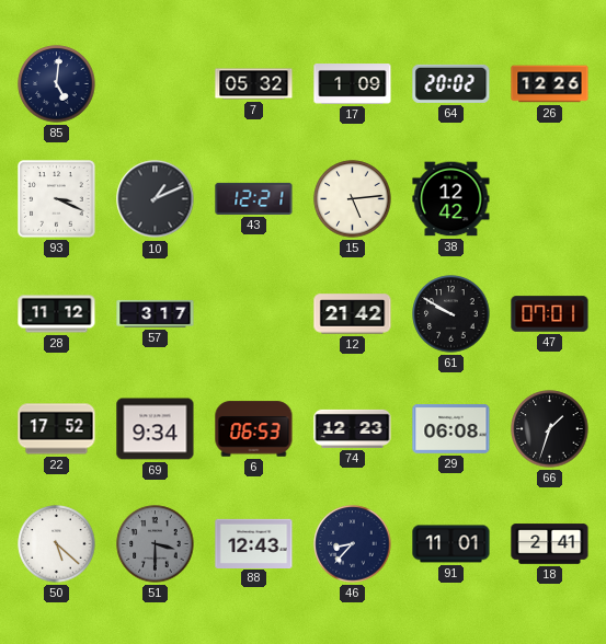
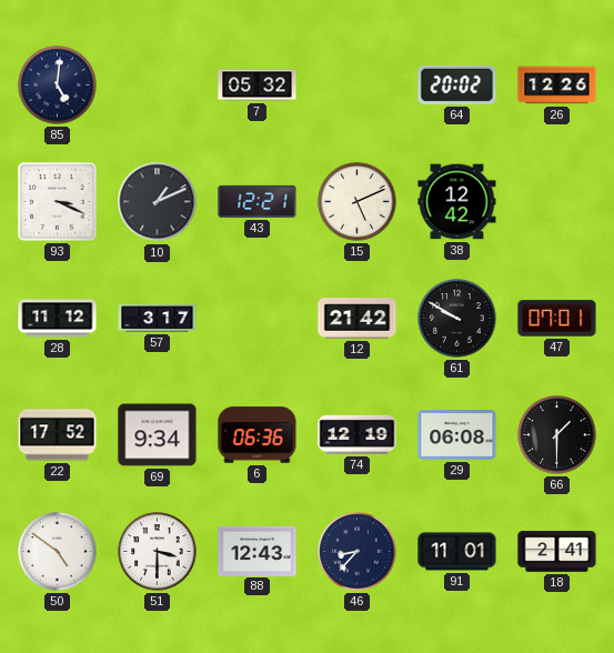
17: 1:09 -> none
15: 5:14 -> 5:11
6: 06:53 -> 06:36
74: 12:23 -> 12:19
66: 1:33 -> 1:30
50: 5:22 -> 4:51
51 dial: grey -> white
